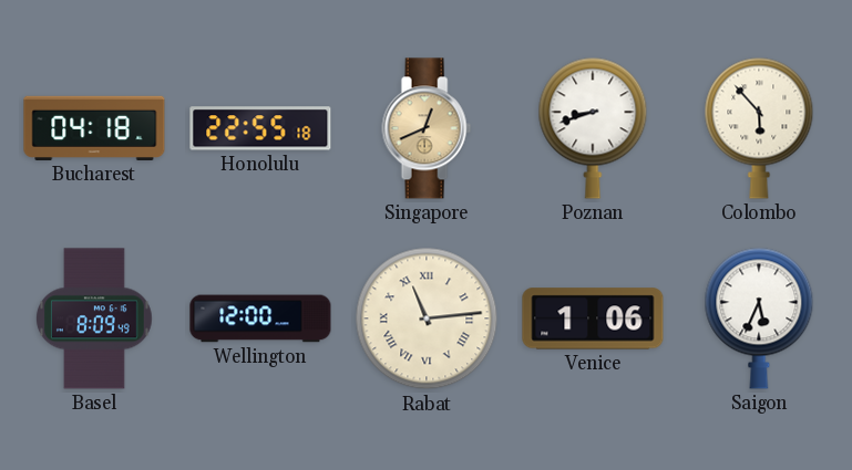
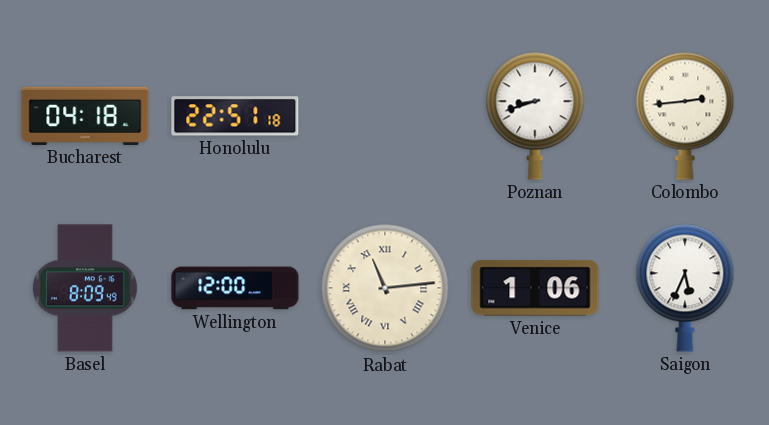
Honolulu: 22:55 -> 22:51
Singapore: 12:41 -> none
Colombo: 5:53 -> 2:44
